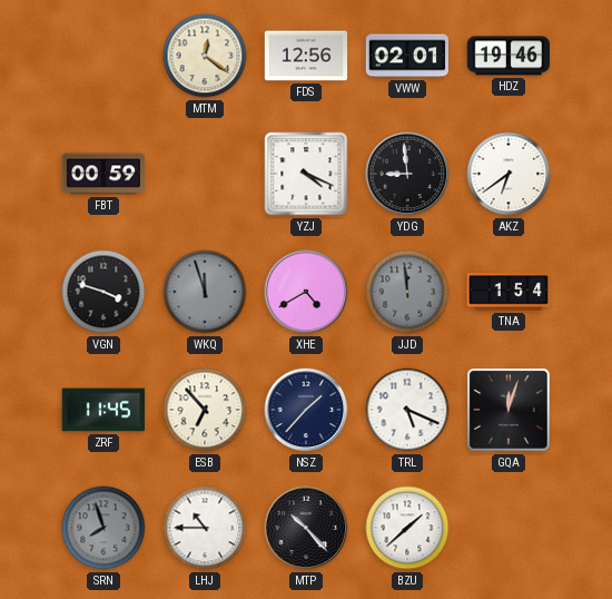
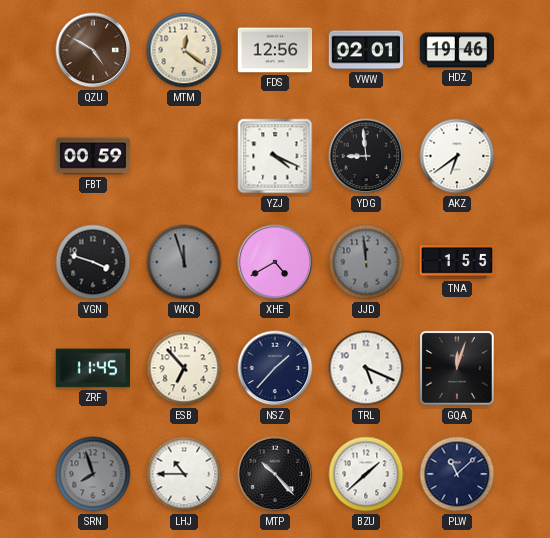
QZU: none -> 4:50
TNA: 1:54 -> 1:55
PLW: none -> 11:08
